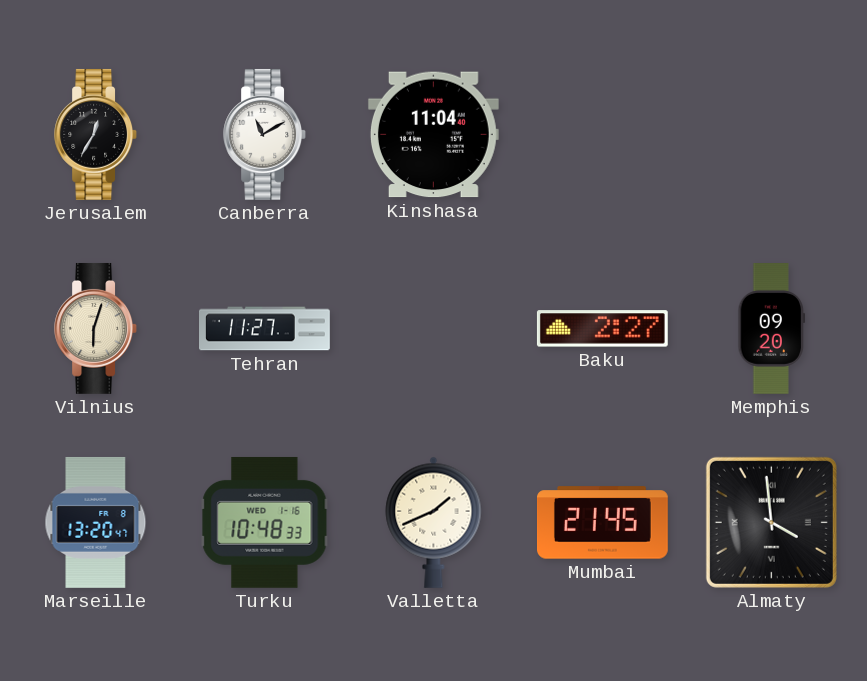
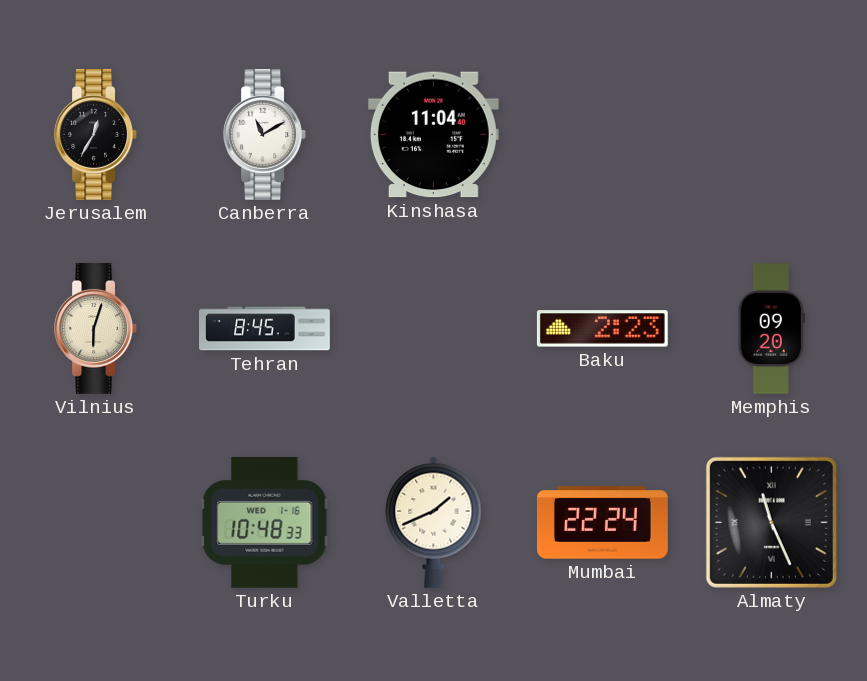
Tehran: 11:27 -> 8:45
Baku: 2:27 -> 2:23
Marseille: 13:20 -> none
Mumbai: 21:45 -> 22:24
Almaty: 3:59 -> 11:26
